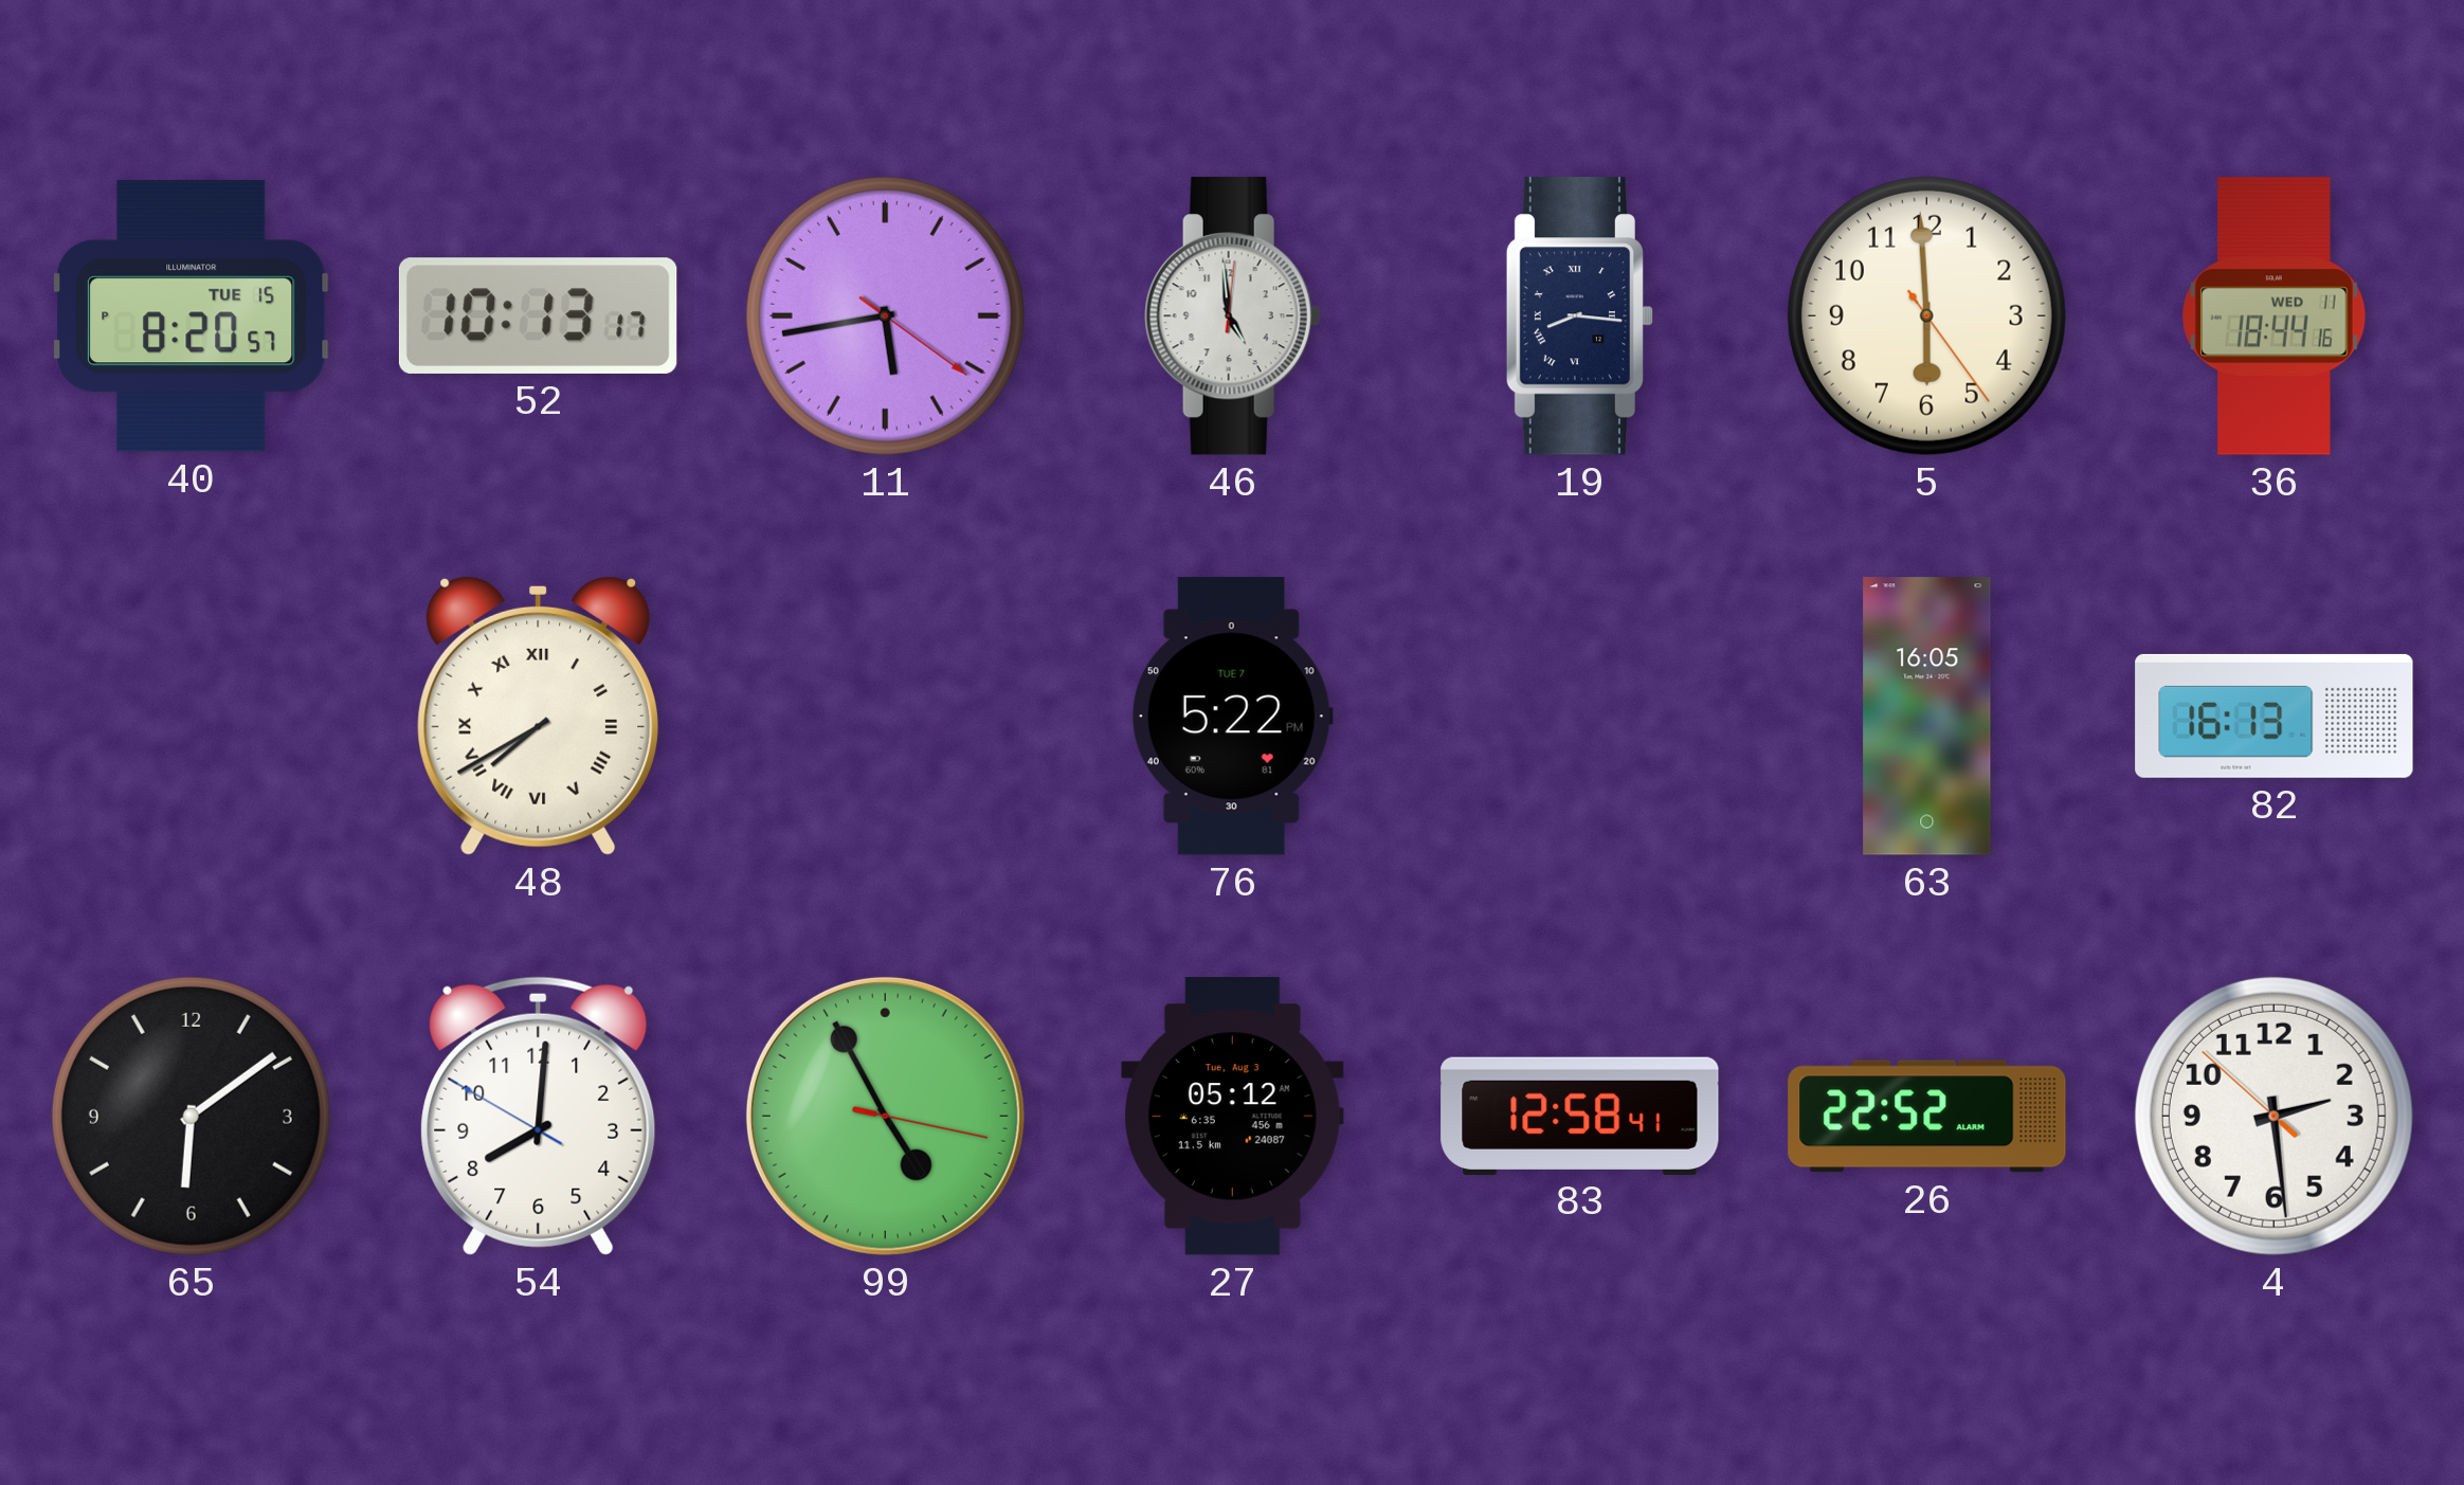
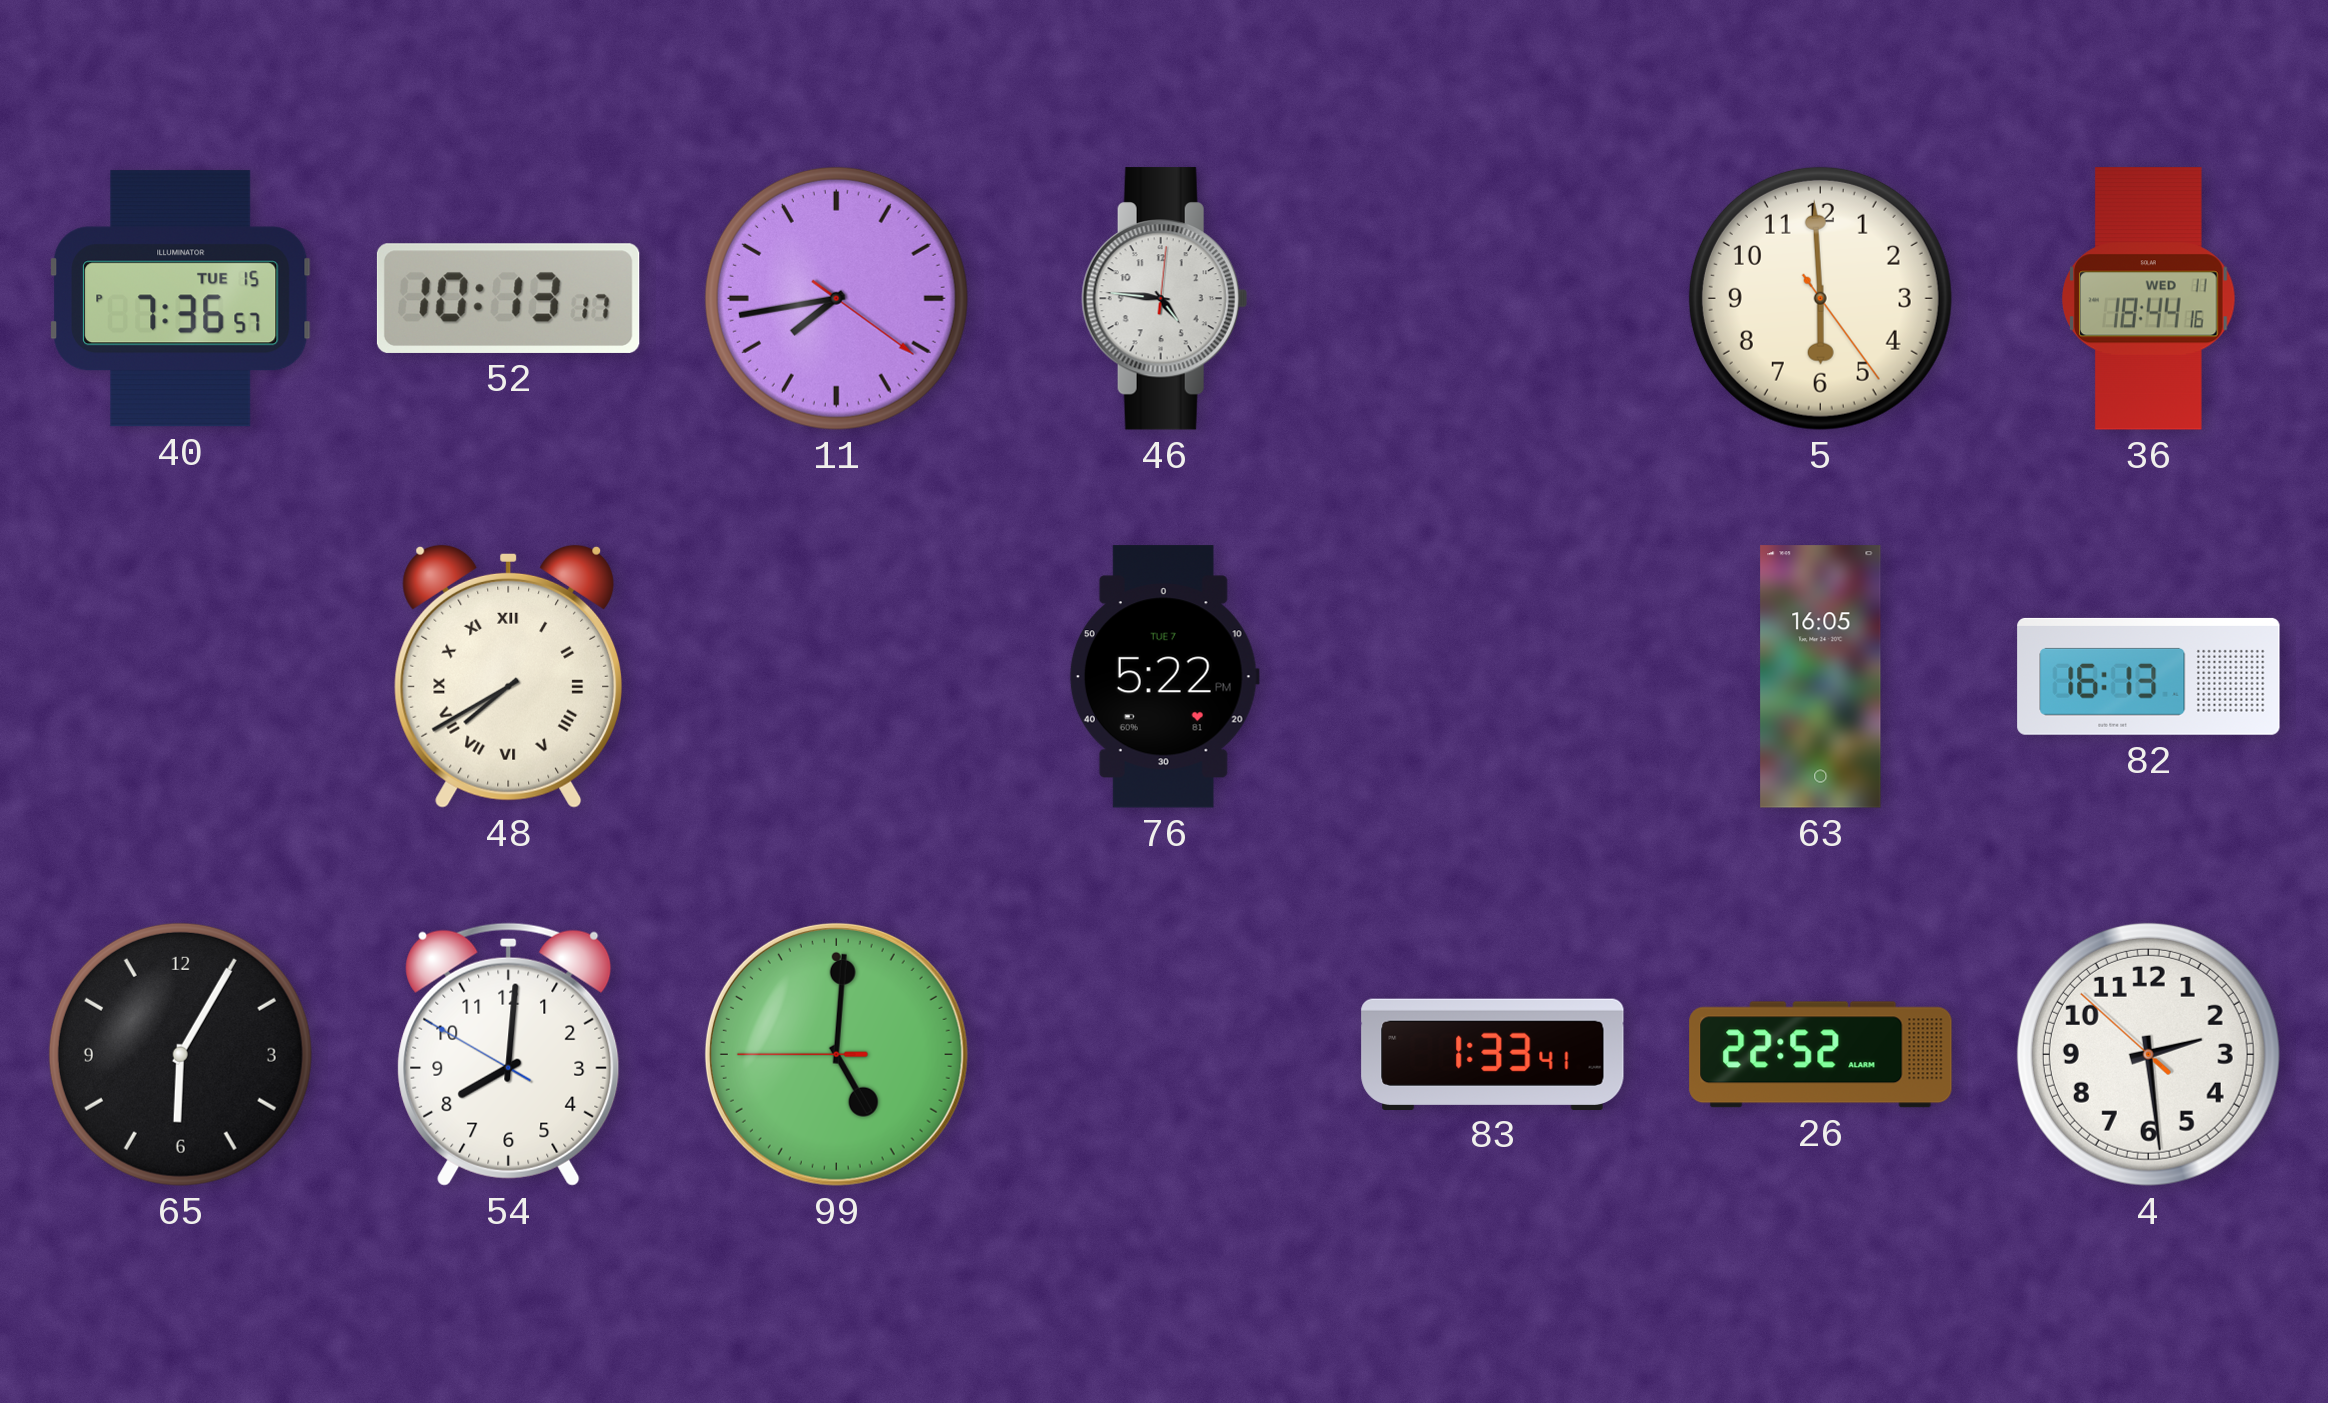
40: 8:20 -> 7:36
11: 5:43 -> 7:43
46: 4:59 -> 4:46
19: 8:16 -> none
65: 6:09 -> 6:05
99: 4:55 -> 5:00
27: 05:12 -> none
83: 12:58 -> 1:33
